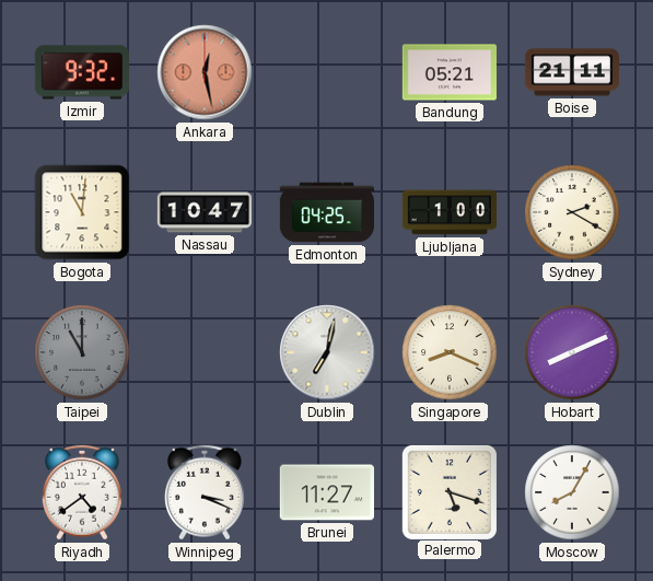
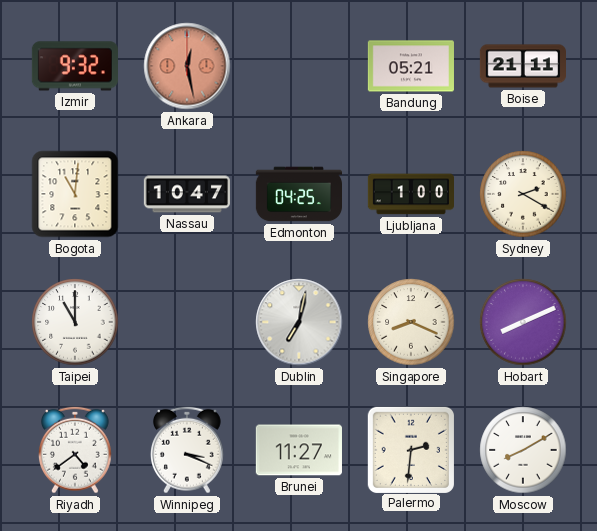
Taipei dial: grey -> white
Palermo: 5:18 -> 2:31
Moscow: 8:05 -> 8:10
